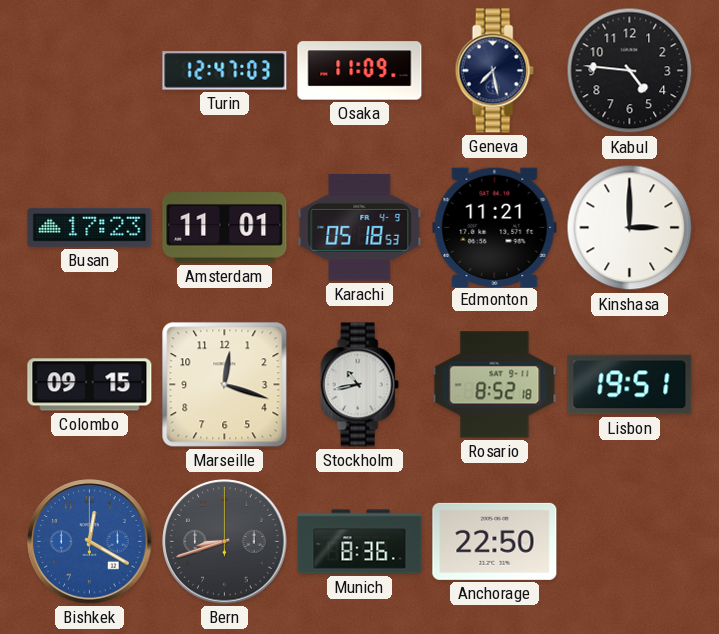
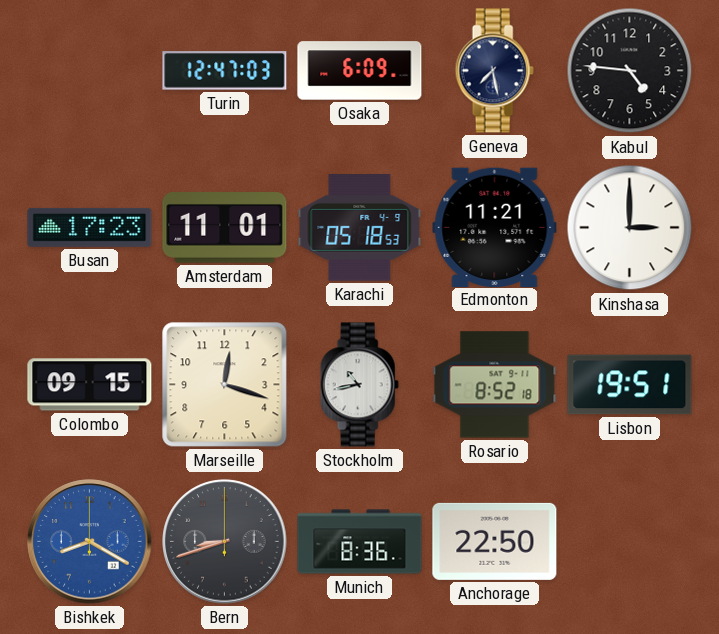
Osaka: 11:09 -> 6:09
Bishkek: 12:20 -> 8:20
